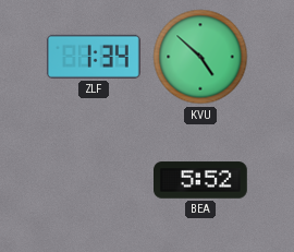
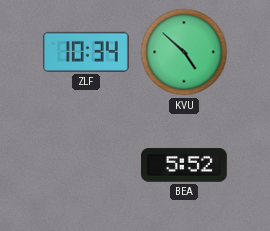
ZLF: 1:34 -> 10:34
